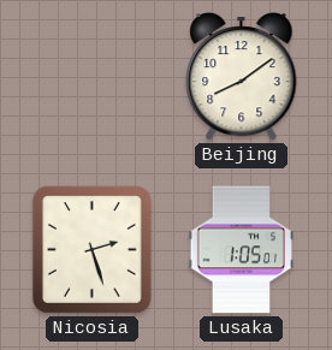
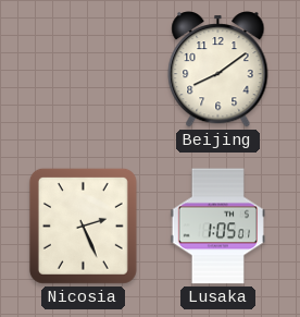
Nicosia: 2:27 -> 2:26
